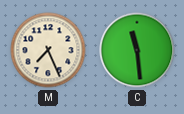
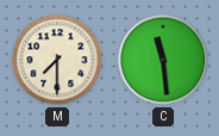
M: 7:26 -> 7:30
